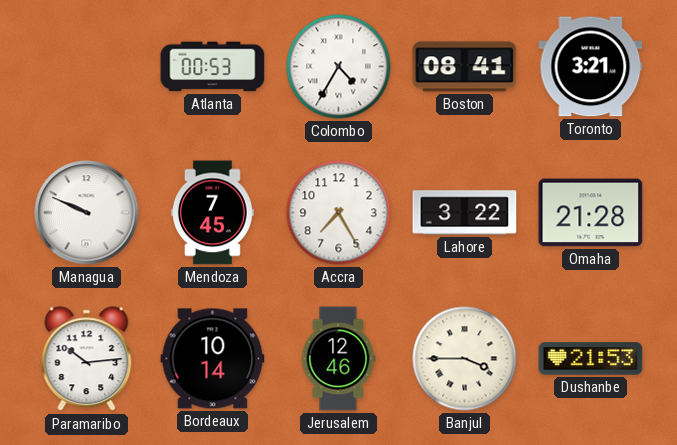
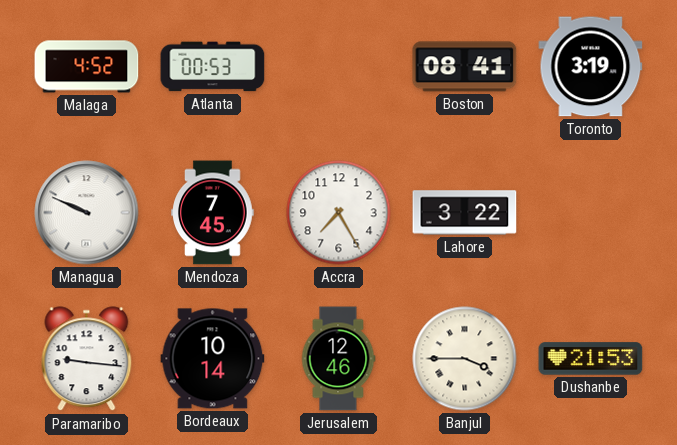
Malaga: none -> 4:52
Colombo: 4:35 -> none
Toronto: 3:21 -> 3:19
Omaha: 21:28 -> none
Paramaribo: 10:14 -> 9:16
